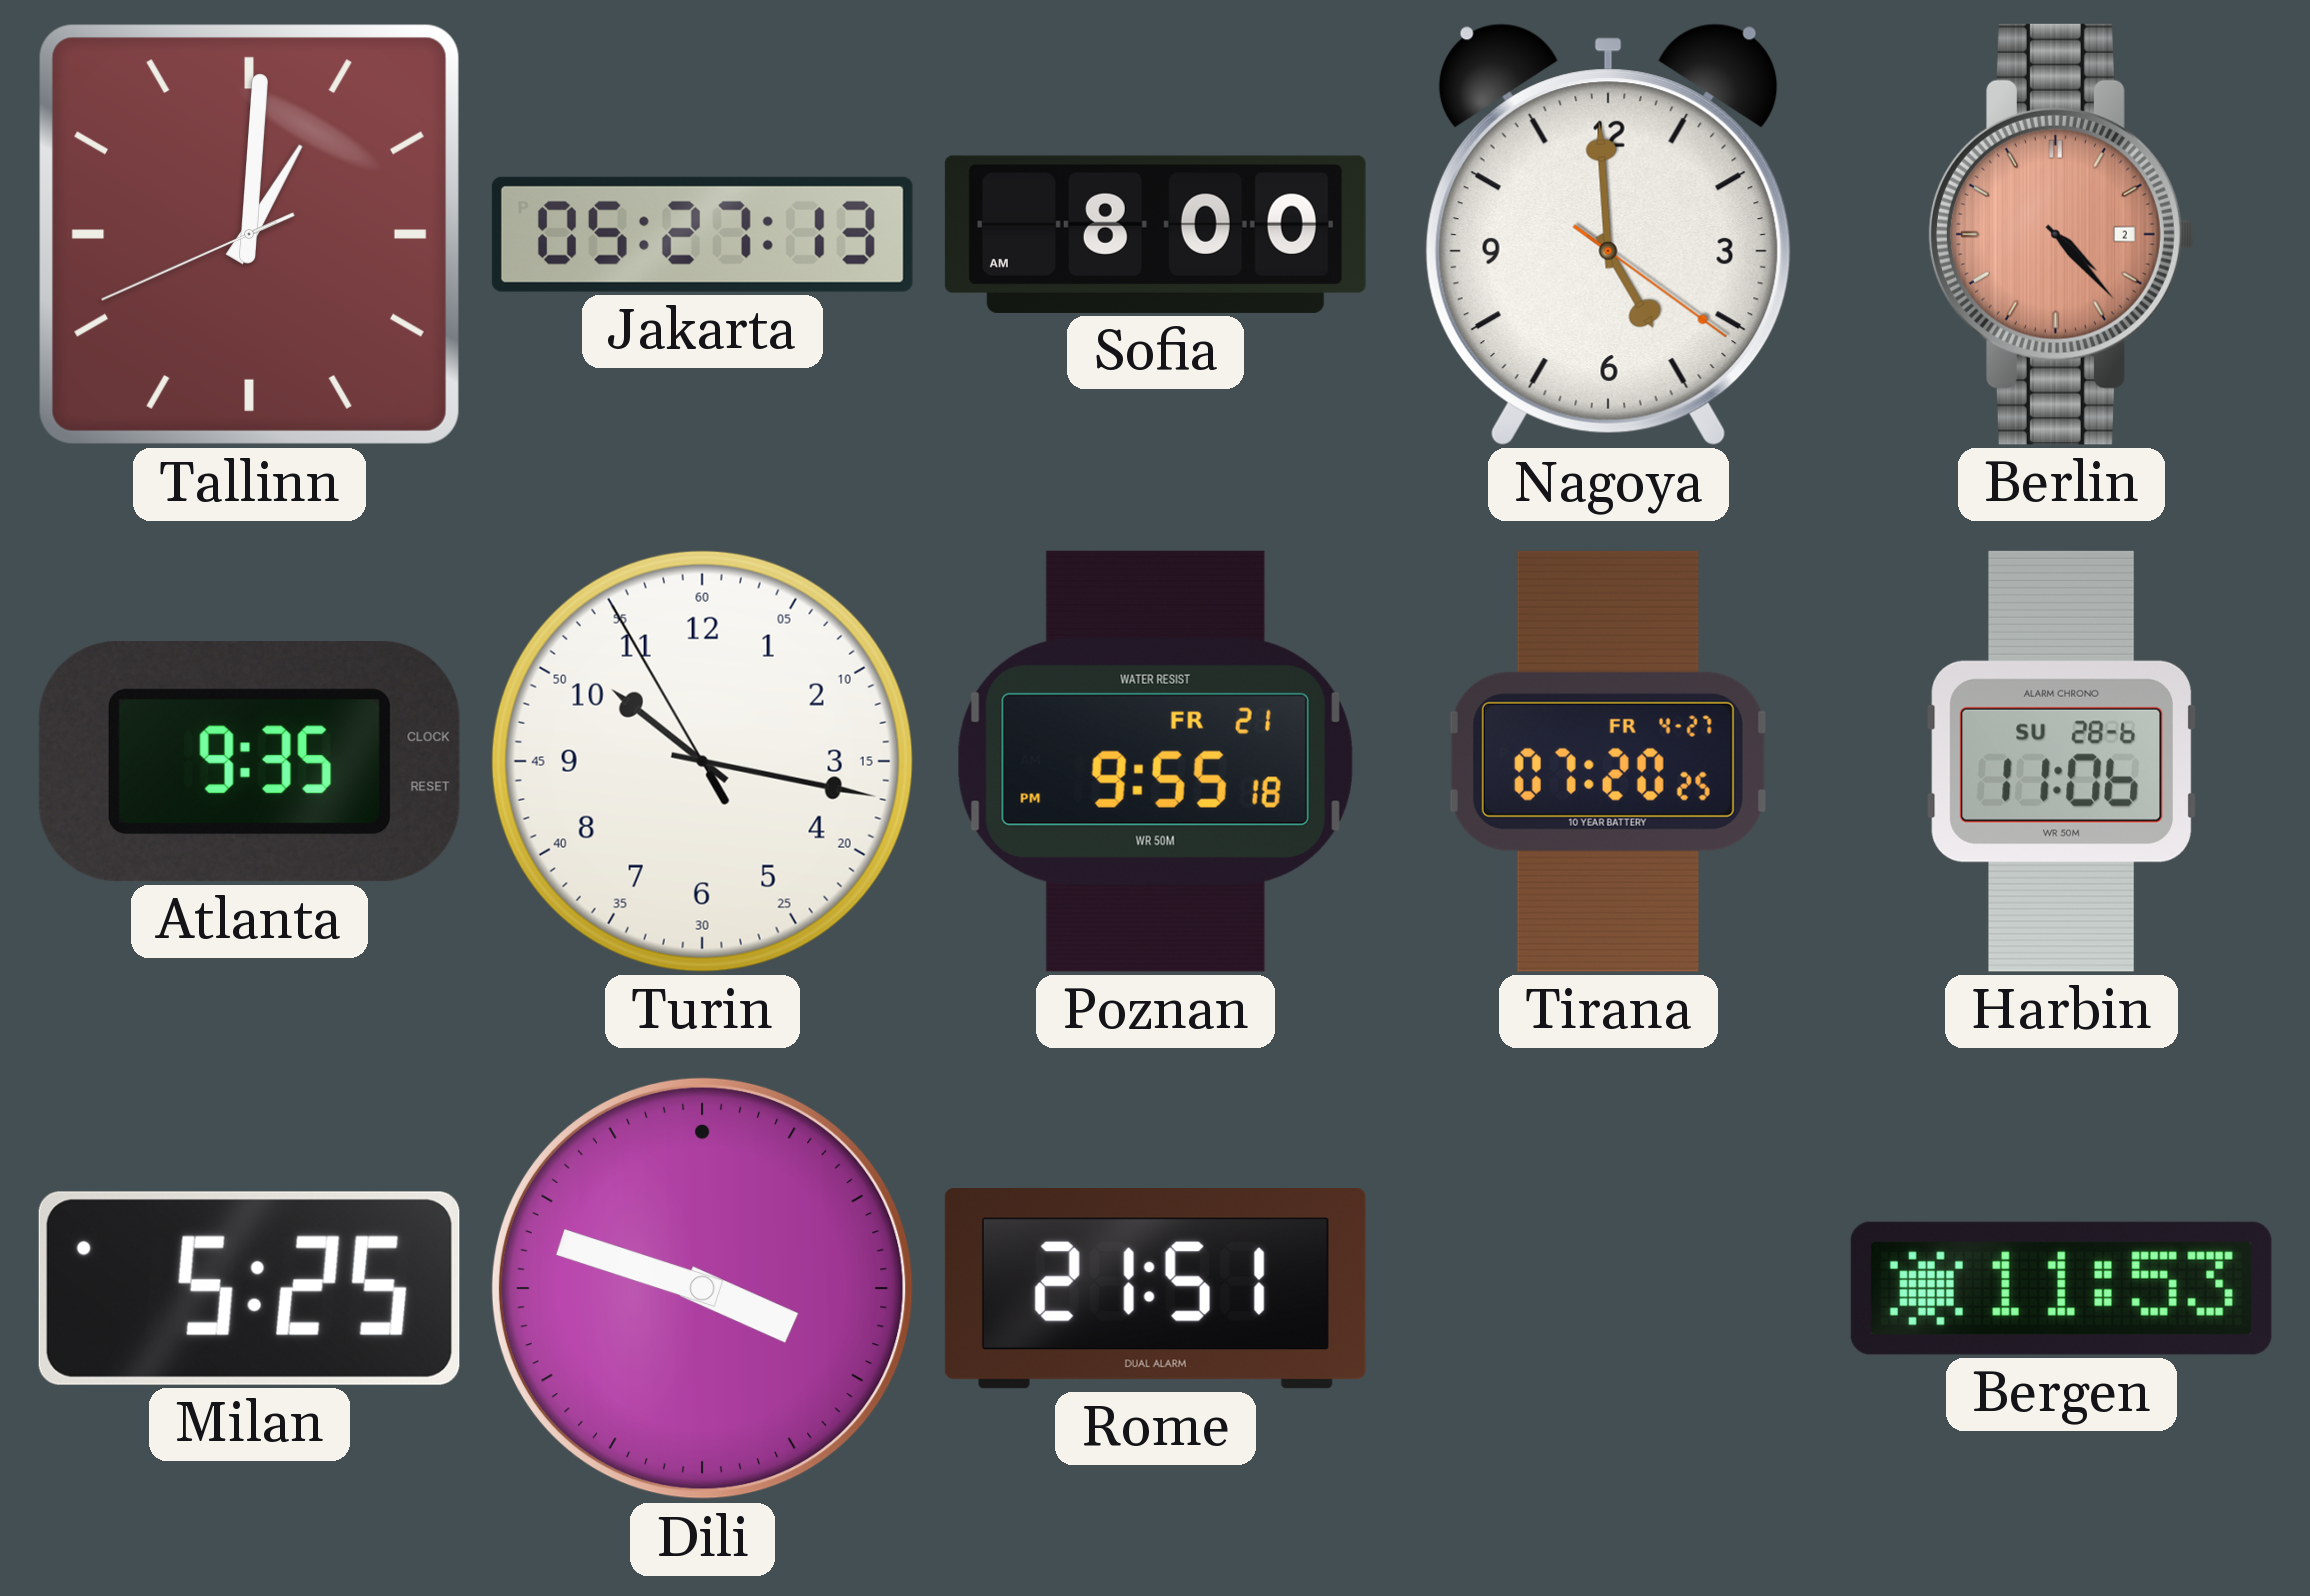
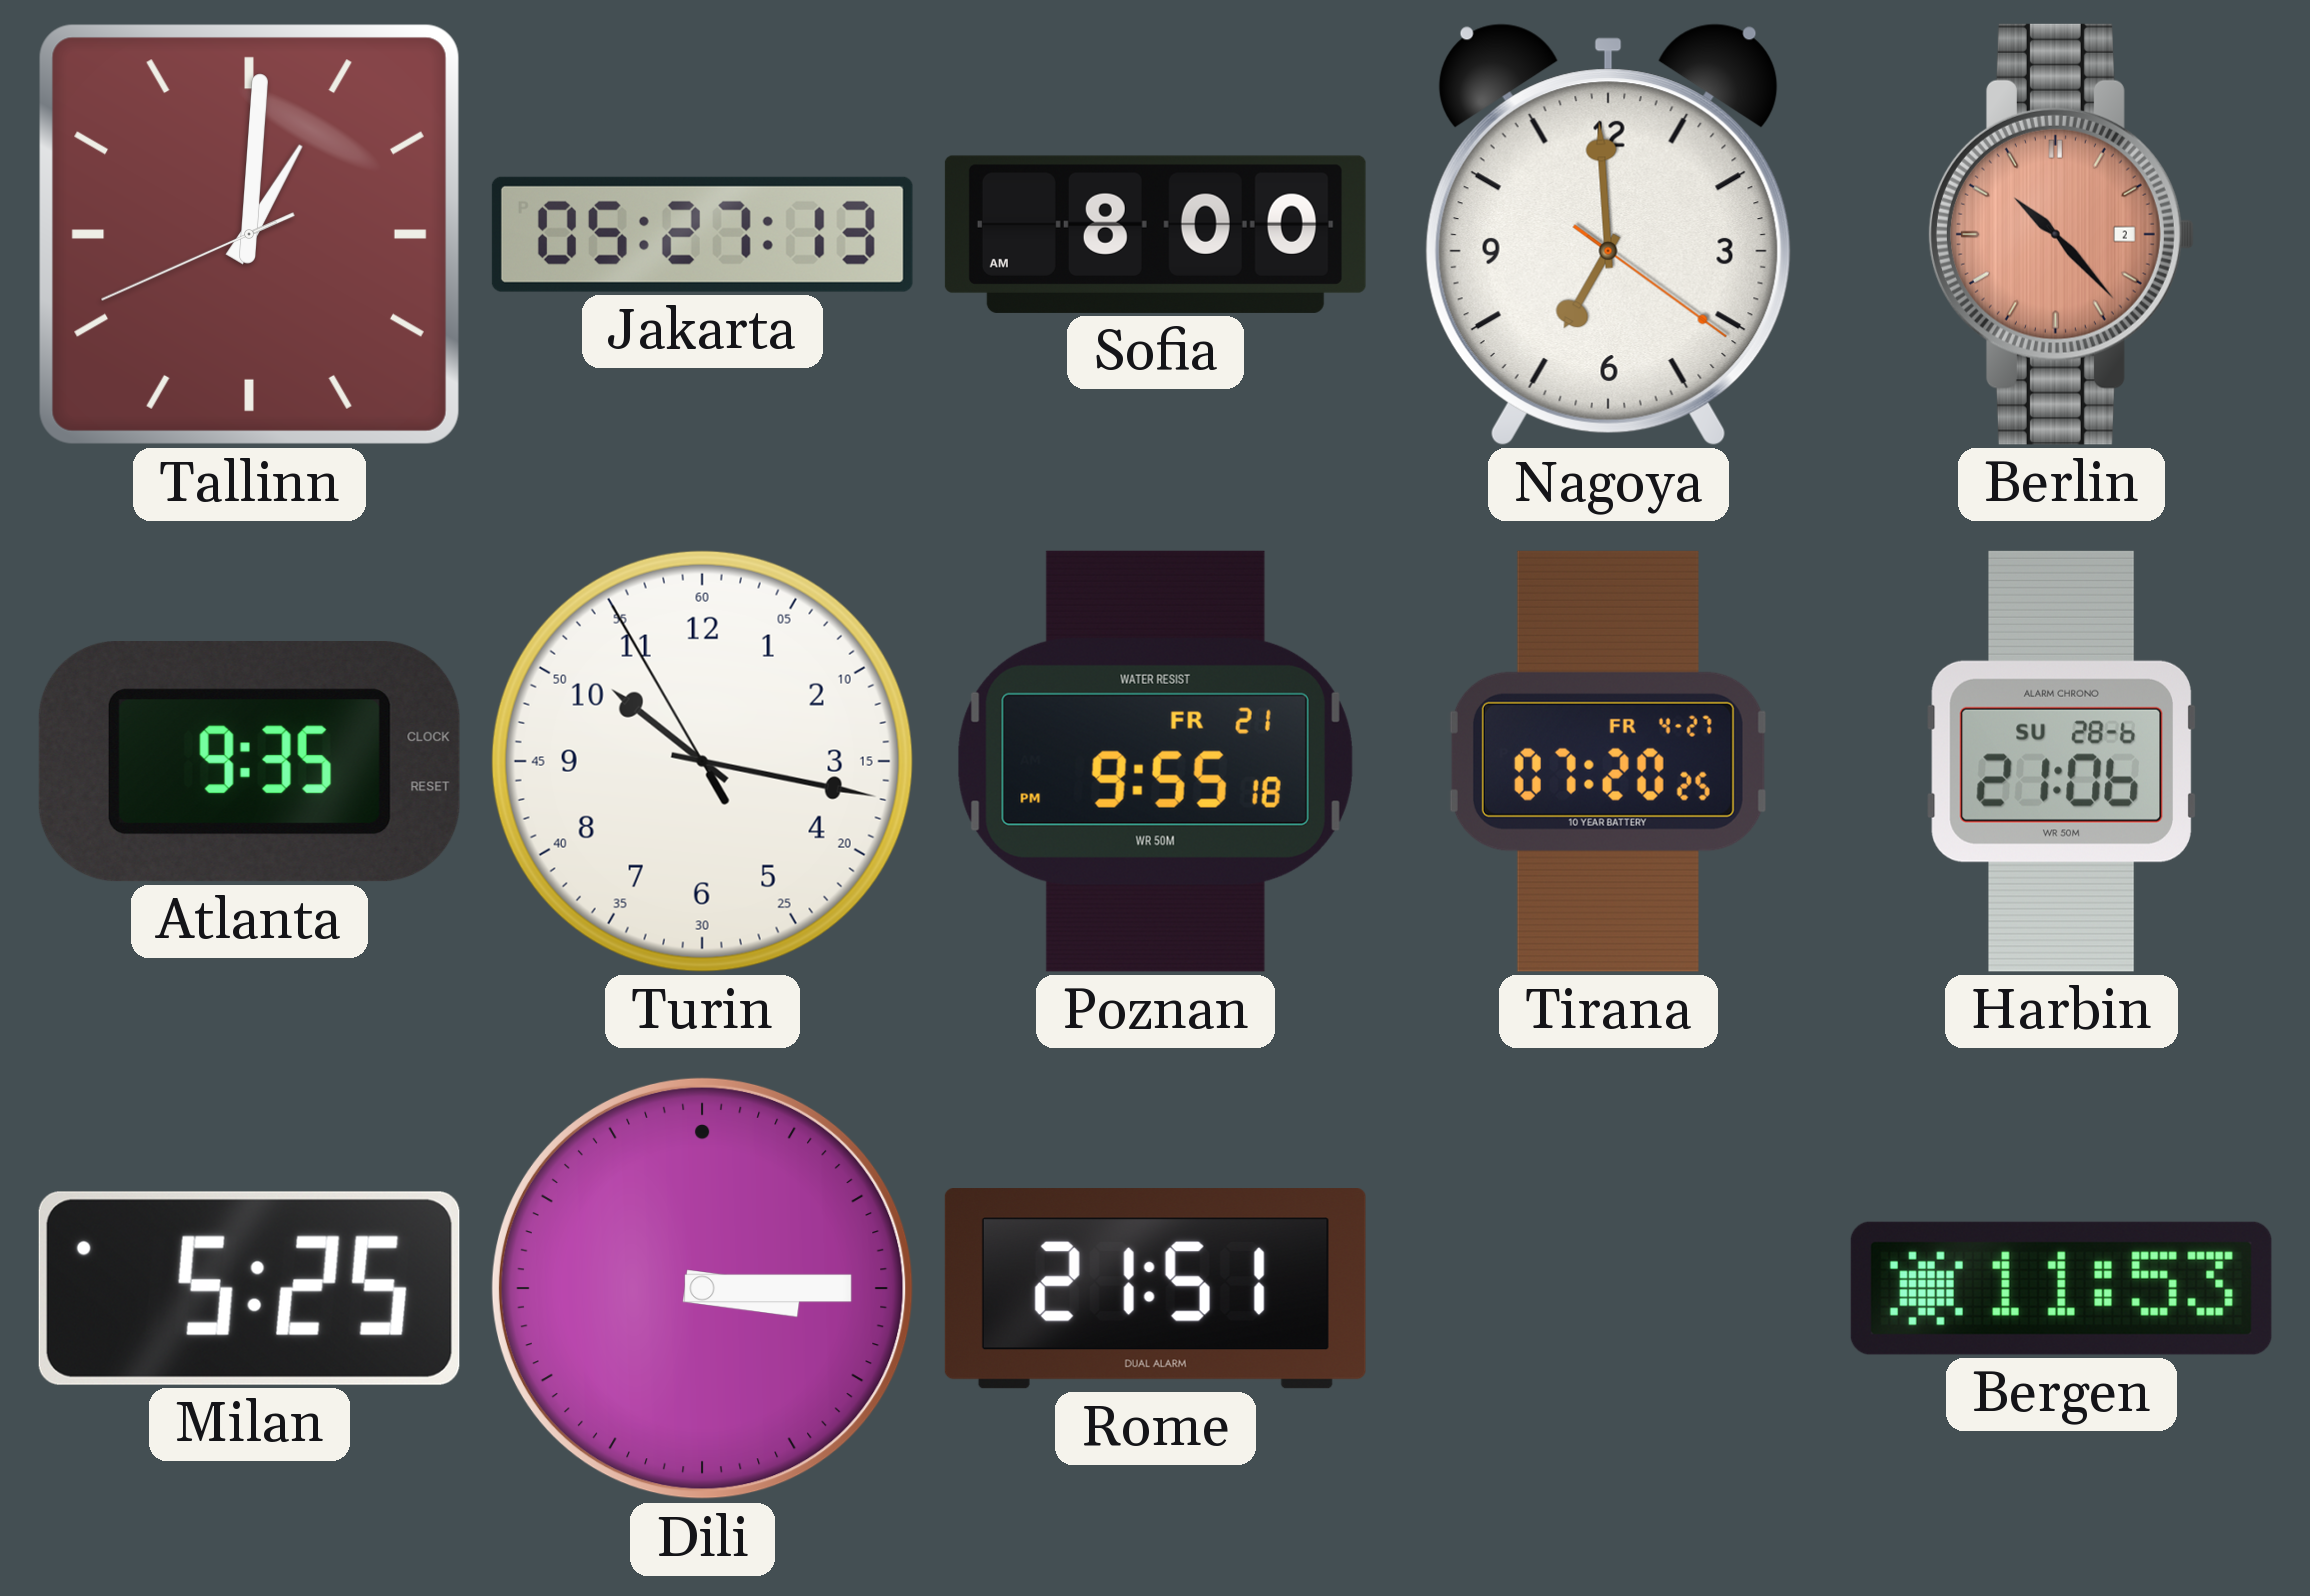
Nagoya: 4:59 -> 6:59
Berlin: 4:23 -> 10:23
Harbin: 11:06 -> 21:06
Dili: 3:48 -> 3:15
